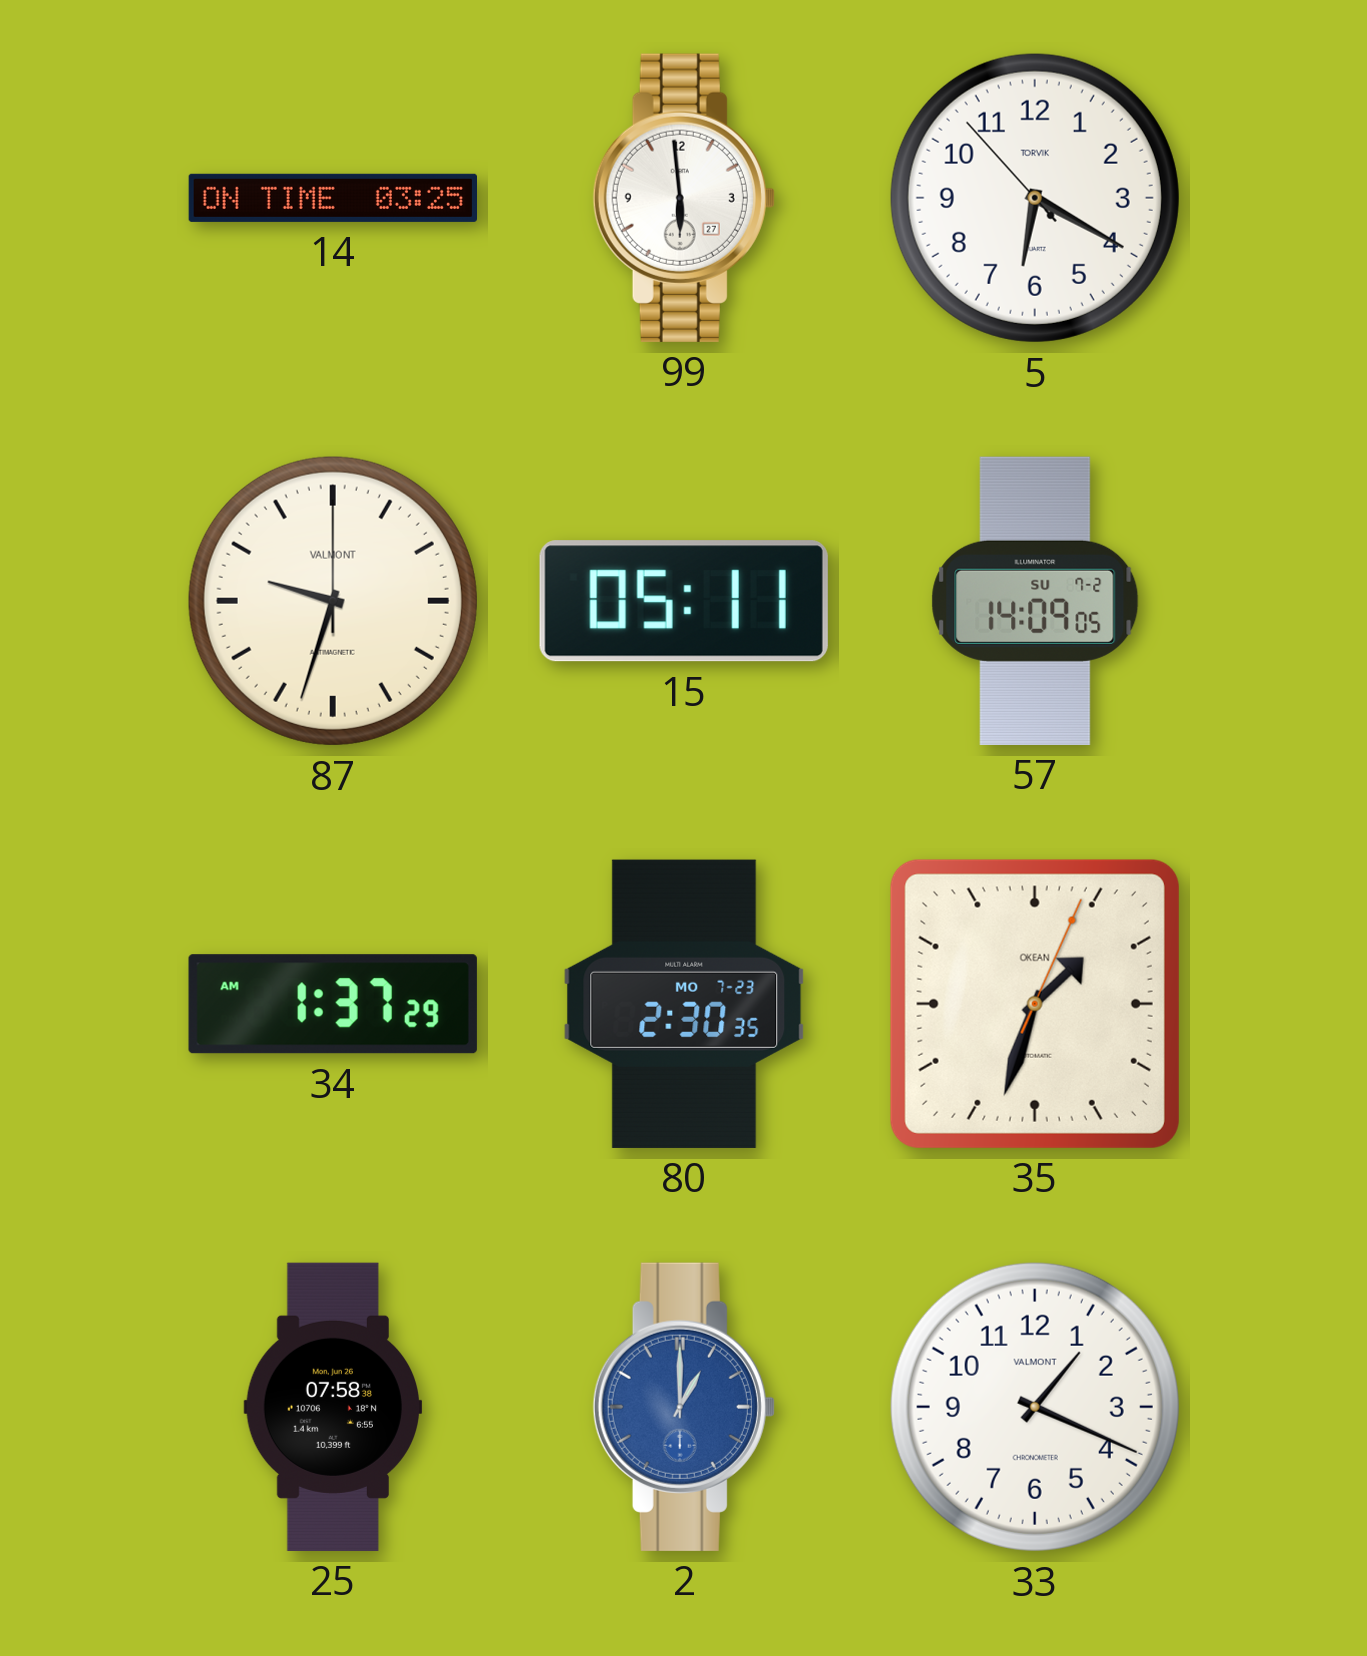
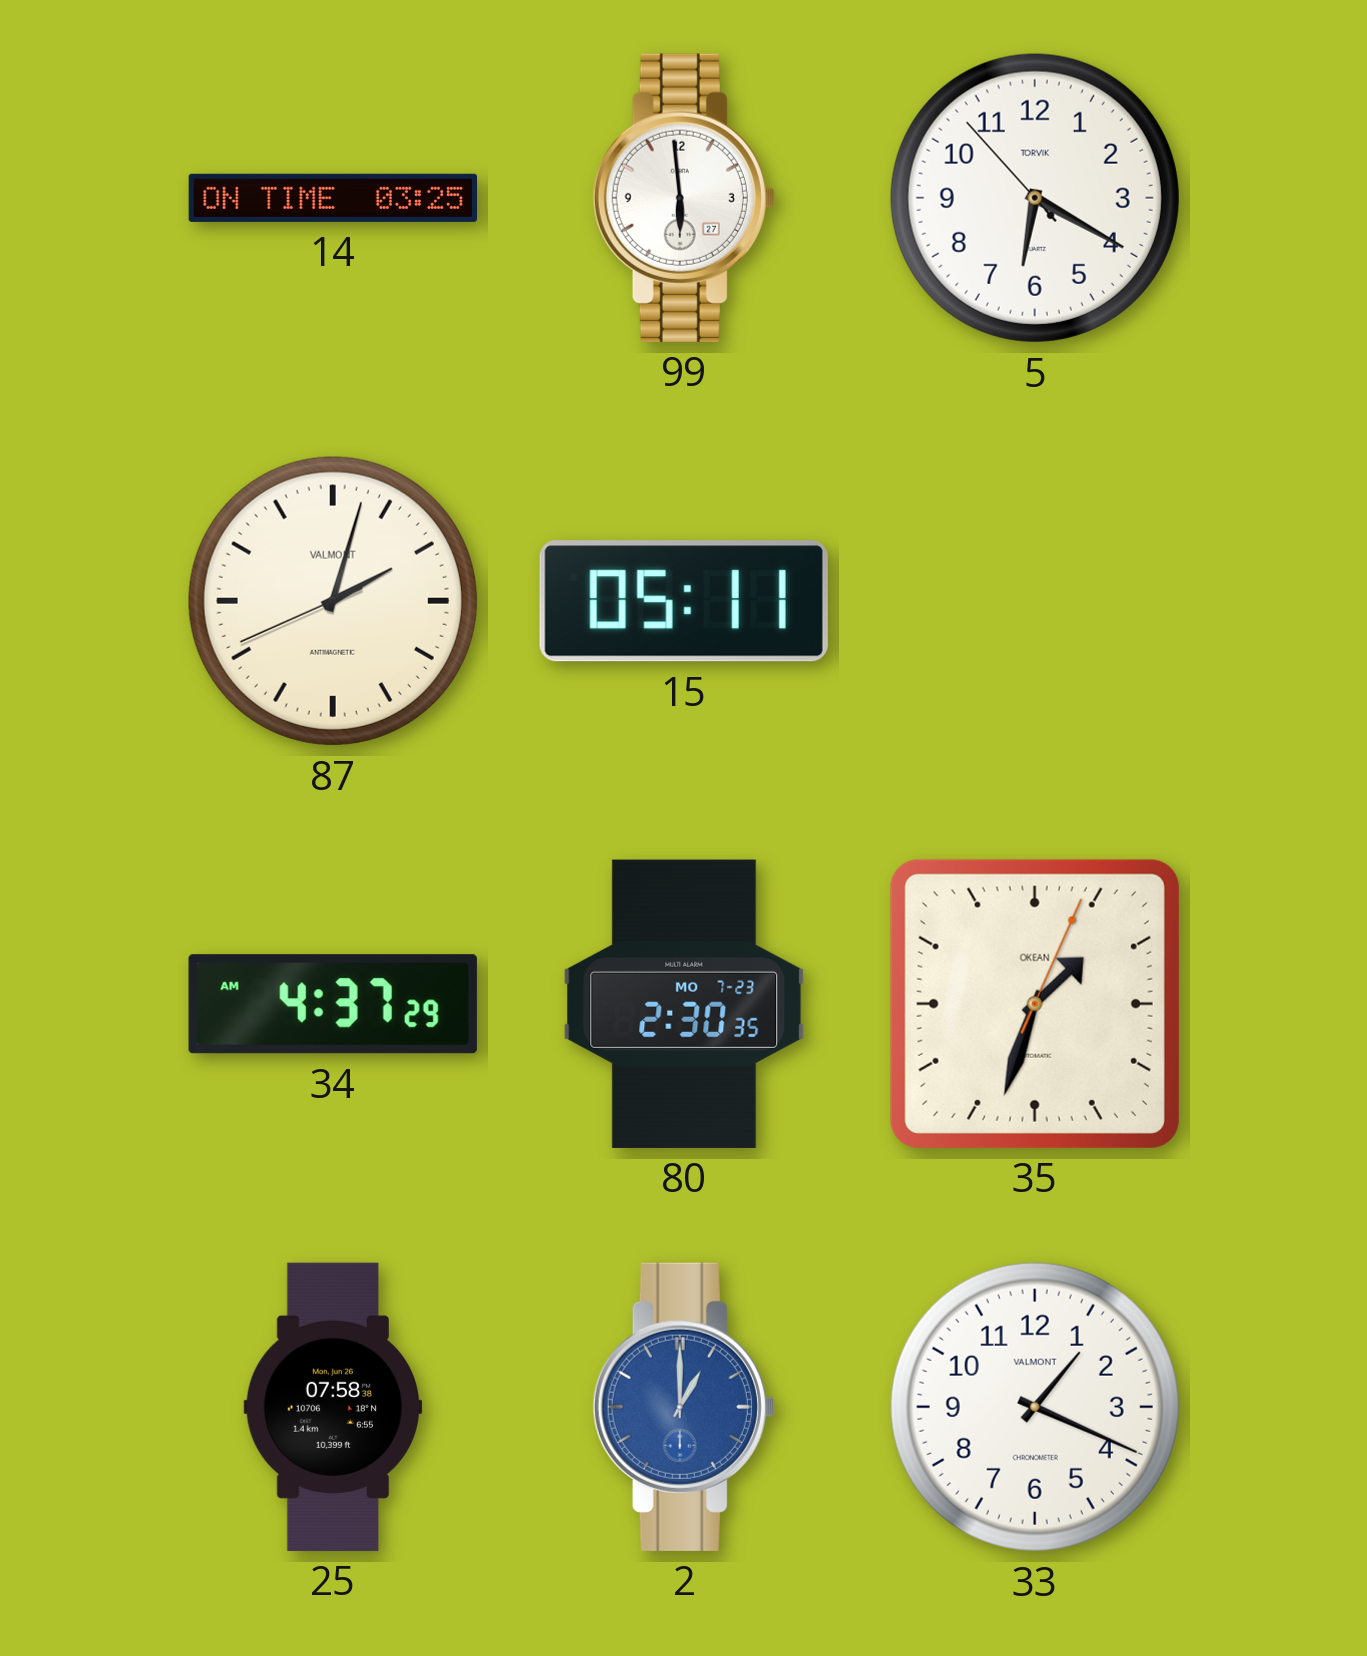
87: 9:33 -> 2:02
57: 14:09 -> none
34: 1:37 -> 4:37
